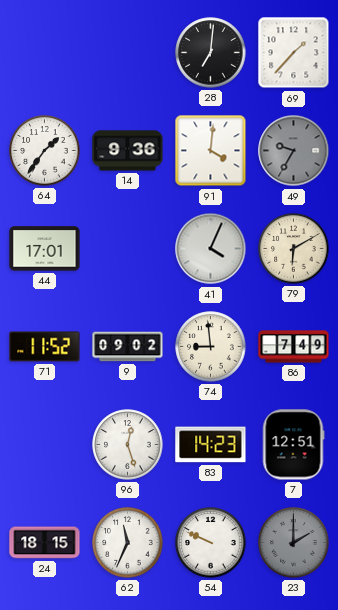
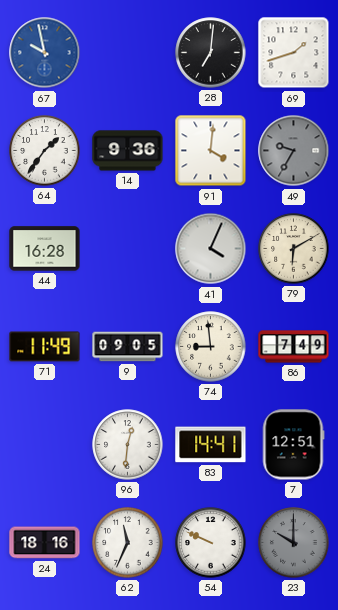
67: none -> 9:58
69: 1:37 -> 1:42
44: 17:01 -> 16:28
71: 11:52 -> 11:49
9: 09:02 -> 09:05
96: 12:27 -> 12:31
83: 14:23 -> 14:41
24: 18:15 -> 18:16
23: 2:00 -> 10:00
